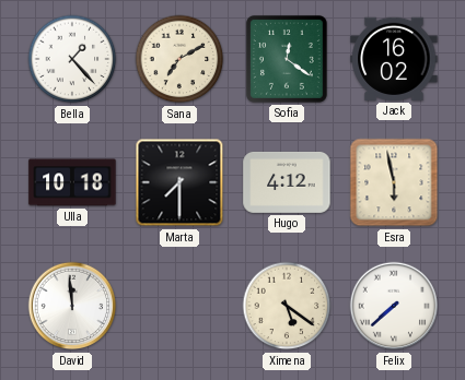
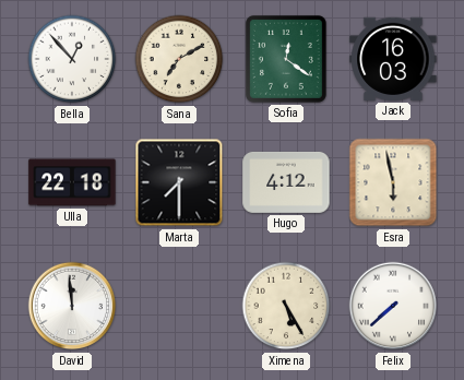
Bella: 1:23 -> 12:53
Jack: 16:02 -> 16:03
Ulla: 10:18 -> 22:18
Ximena: 5:21 -> 5:25
